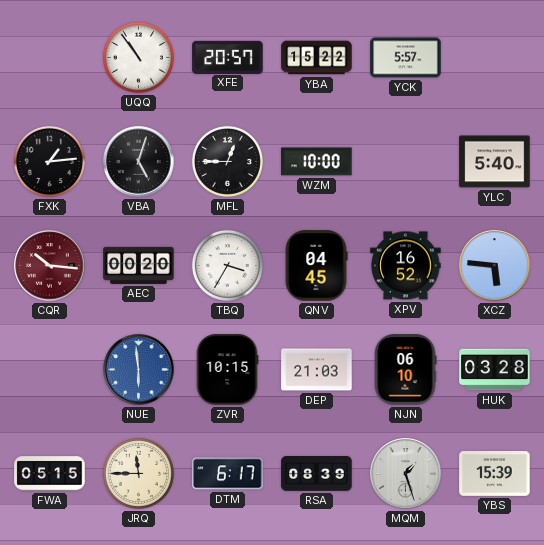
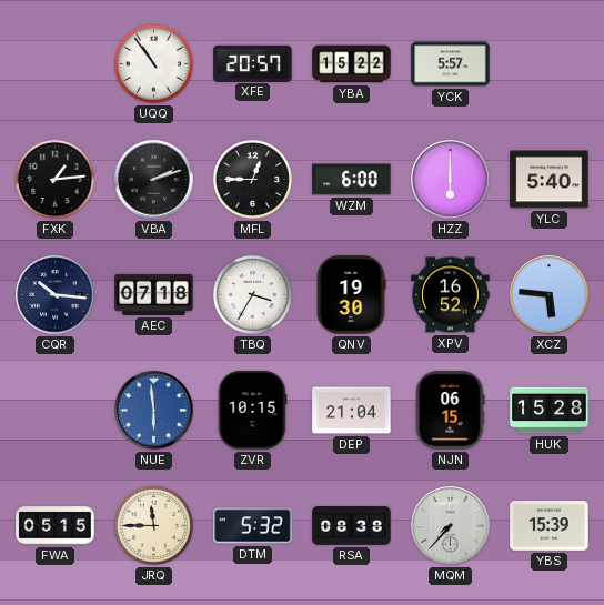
VBA: 5:03 -> 2:12
WZM: 10:00 -> 6:00
HZZ: none -> 6:00
CQR dial: burgundy -> navy
AEC: 00:20 -> 07:18
QNV: 04:45 -> 19:30
DEP: 21:03 -> 21:04
NJN: 06:10 -> 06:15
HUK: 03:28 -> 15:28
DTM: 6:17 -> 5:32
RSA: 08:39 -> 08:38
MQM: 1:27 -> 7:37
